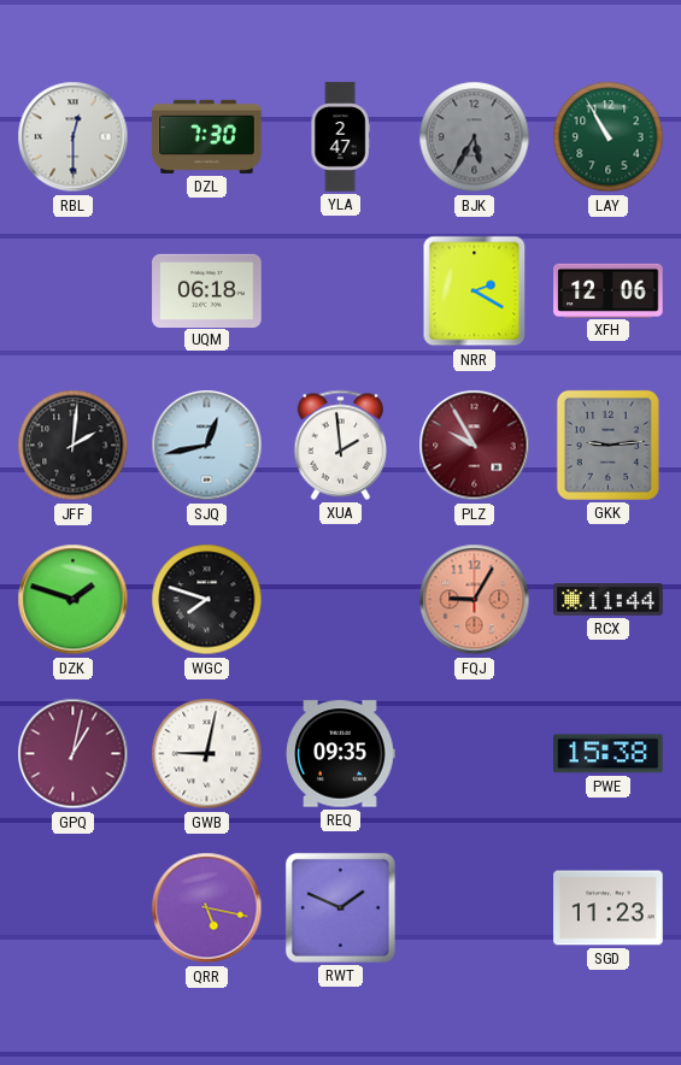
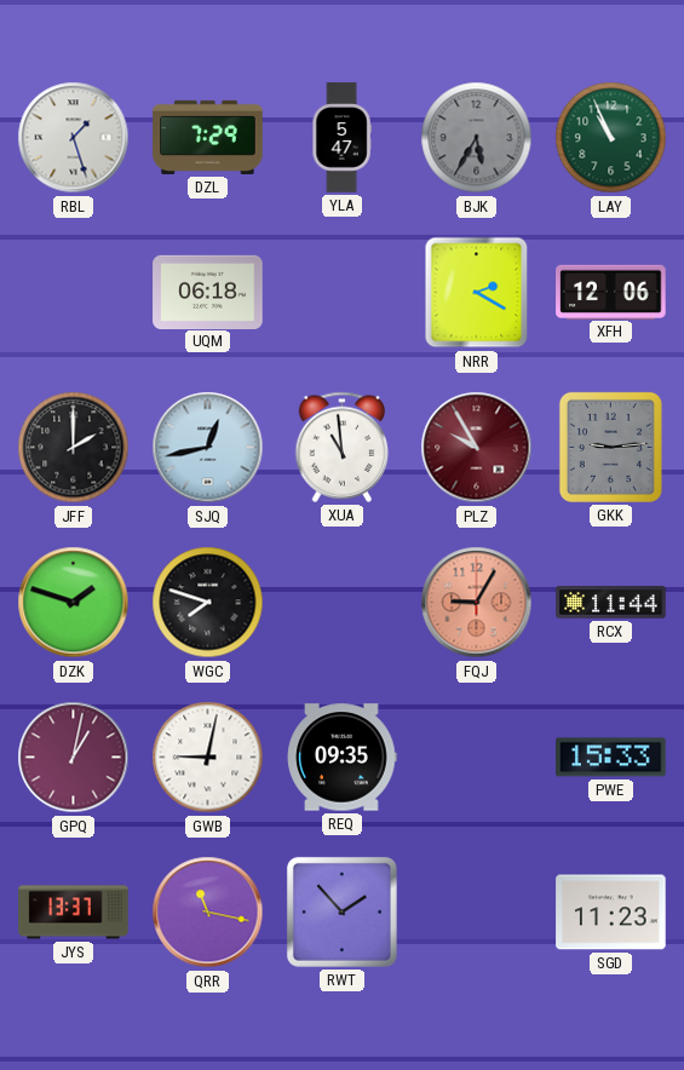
RBL: 12:30 -> 1:27
DZL: 7:30 -> 7:29
YLA: 2:47 -> 5:47
LAY: 10:55 -> 10:56
JFF: 2:01 -> 2:00
XUA: 1:59 -> 10:59
PWE: 15:38 -> 15:33
JYS: none -> 13:37
QRR: 5:17 -> 11:17
RWT: 1:49 -> 1:53
